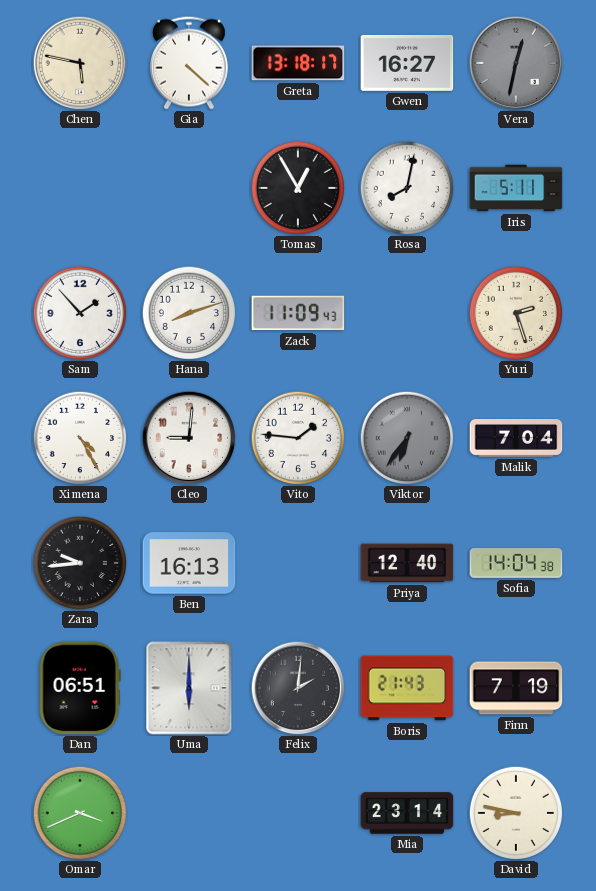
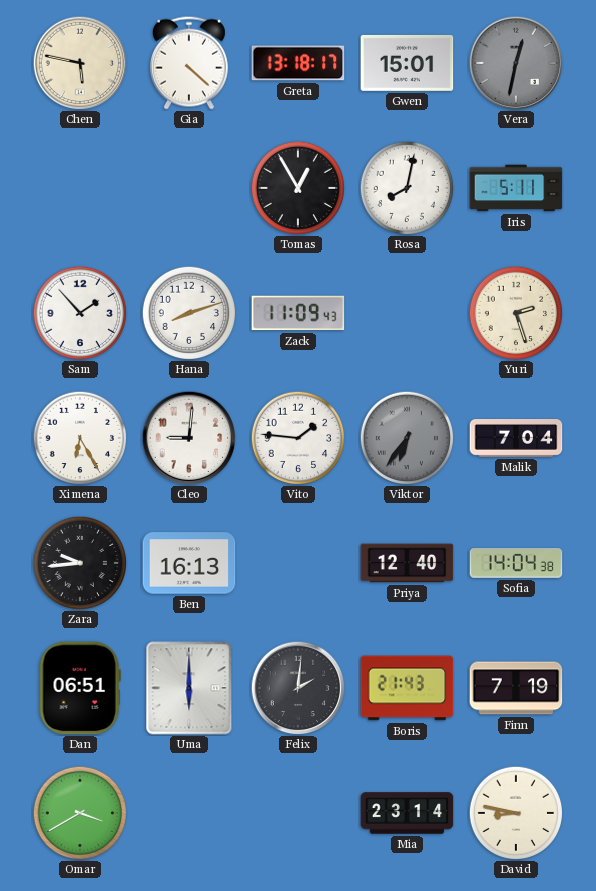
Gwen: 16:27 -> 15:01
Ximena: 4:25 -> 6:25
Omar: 3:41 -> 3:40
